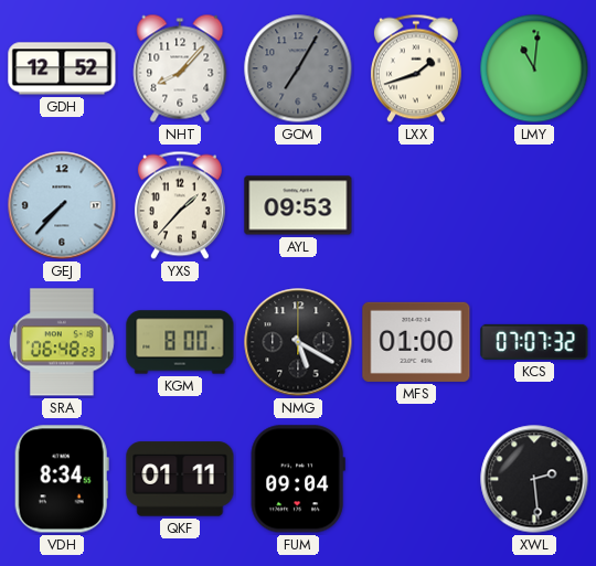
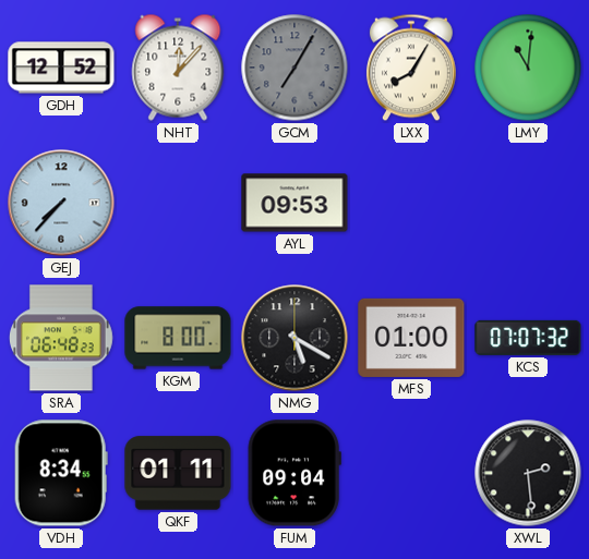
NHT: 8:07 -> 12:07
LXX: 1:42 -> 8:05
YXS: 1:37 -> none
